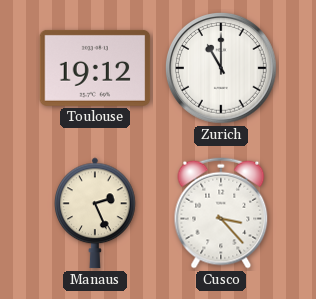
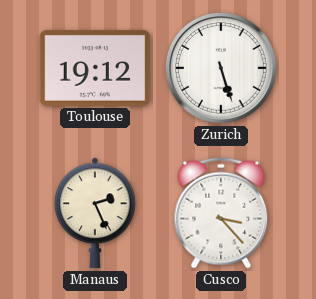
Zurich: 11:00 -> 5:27
